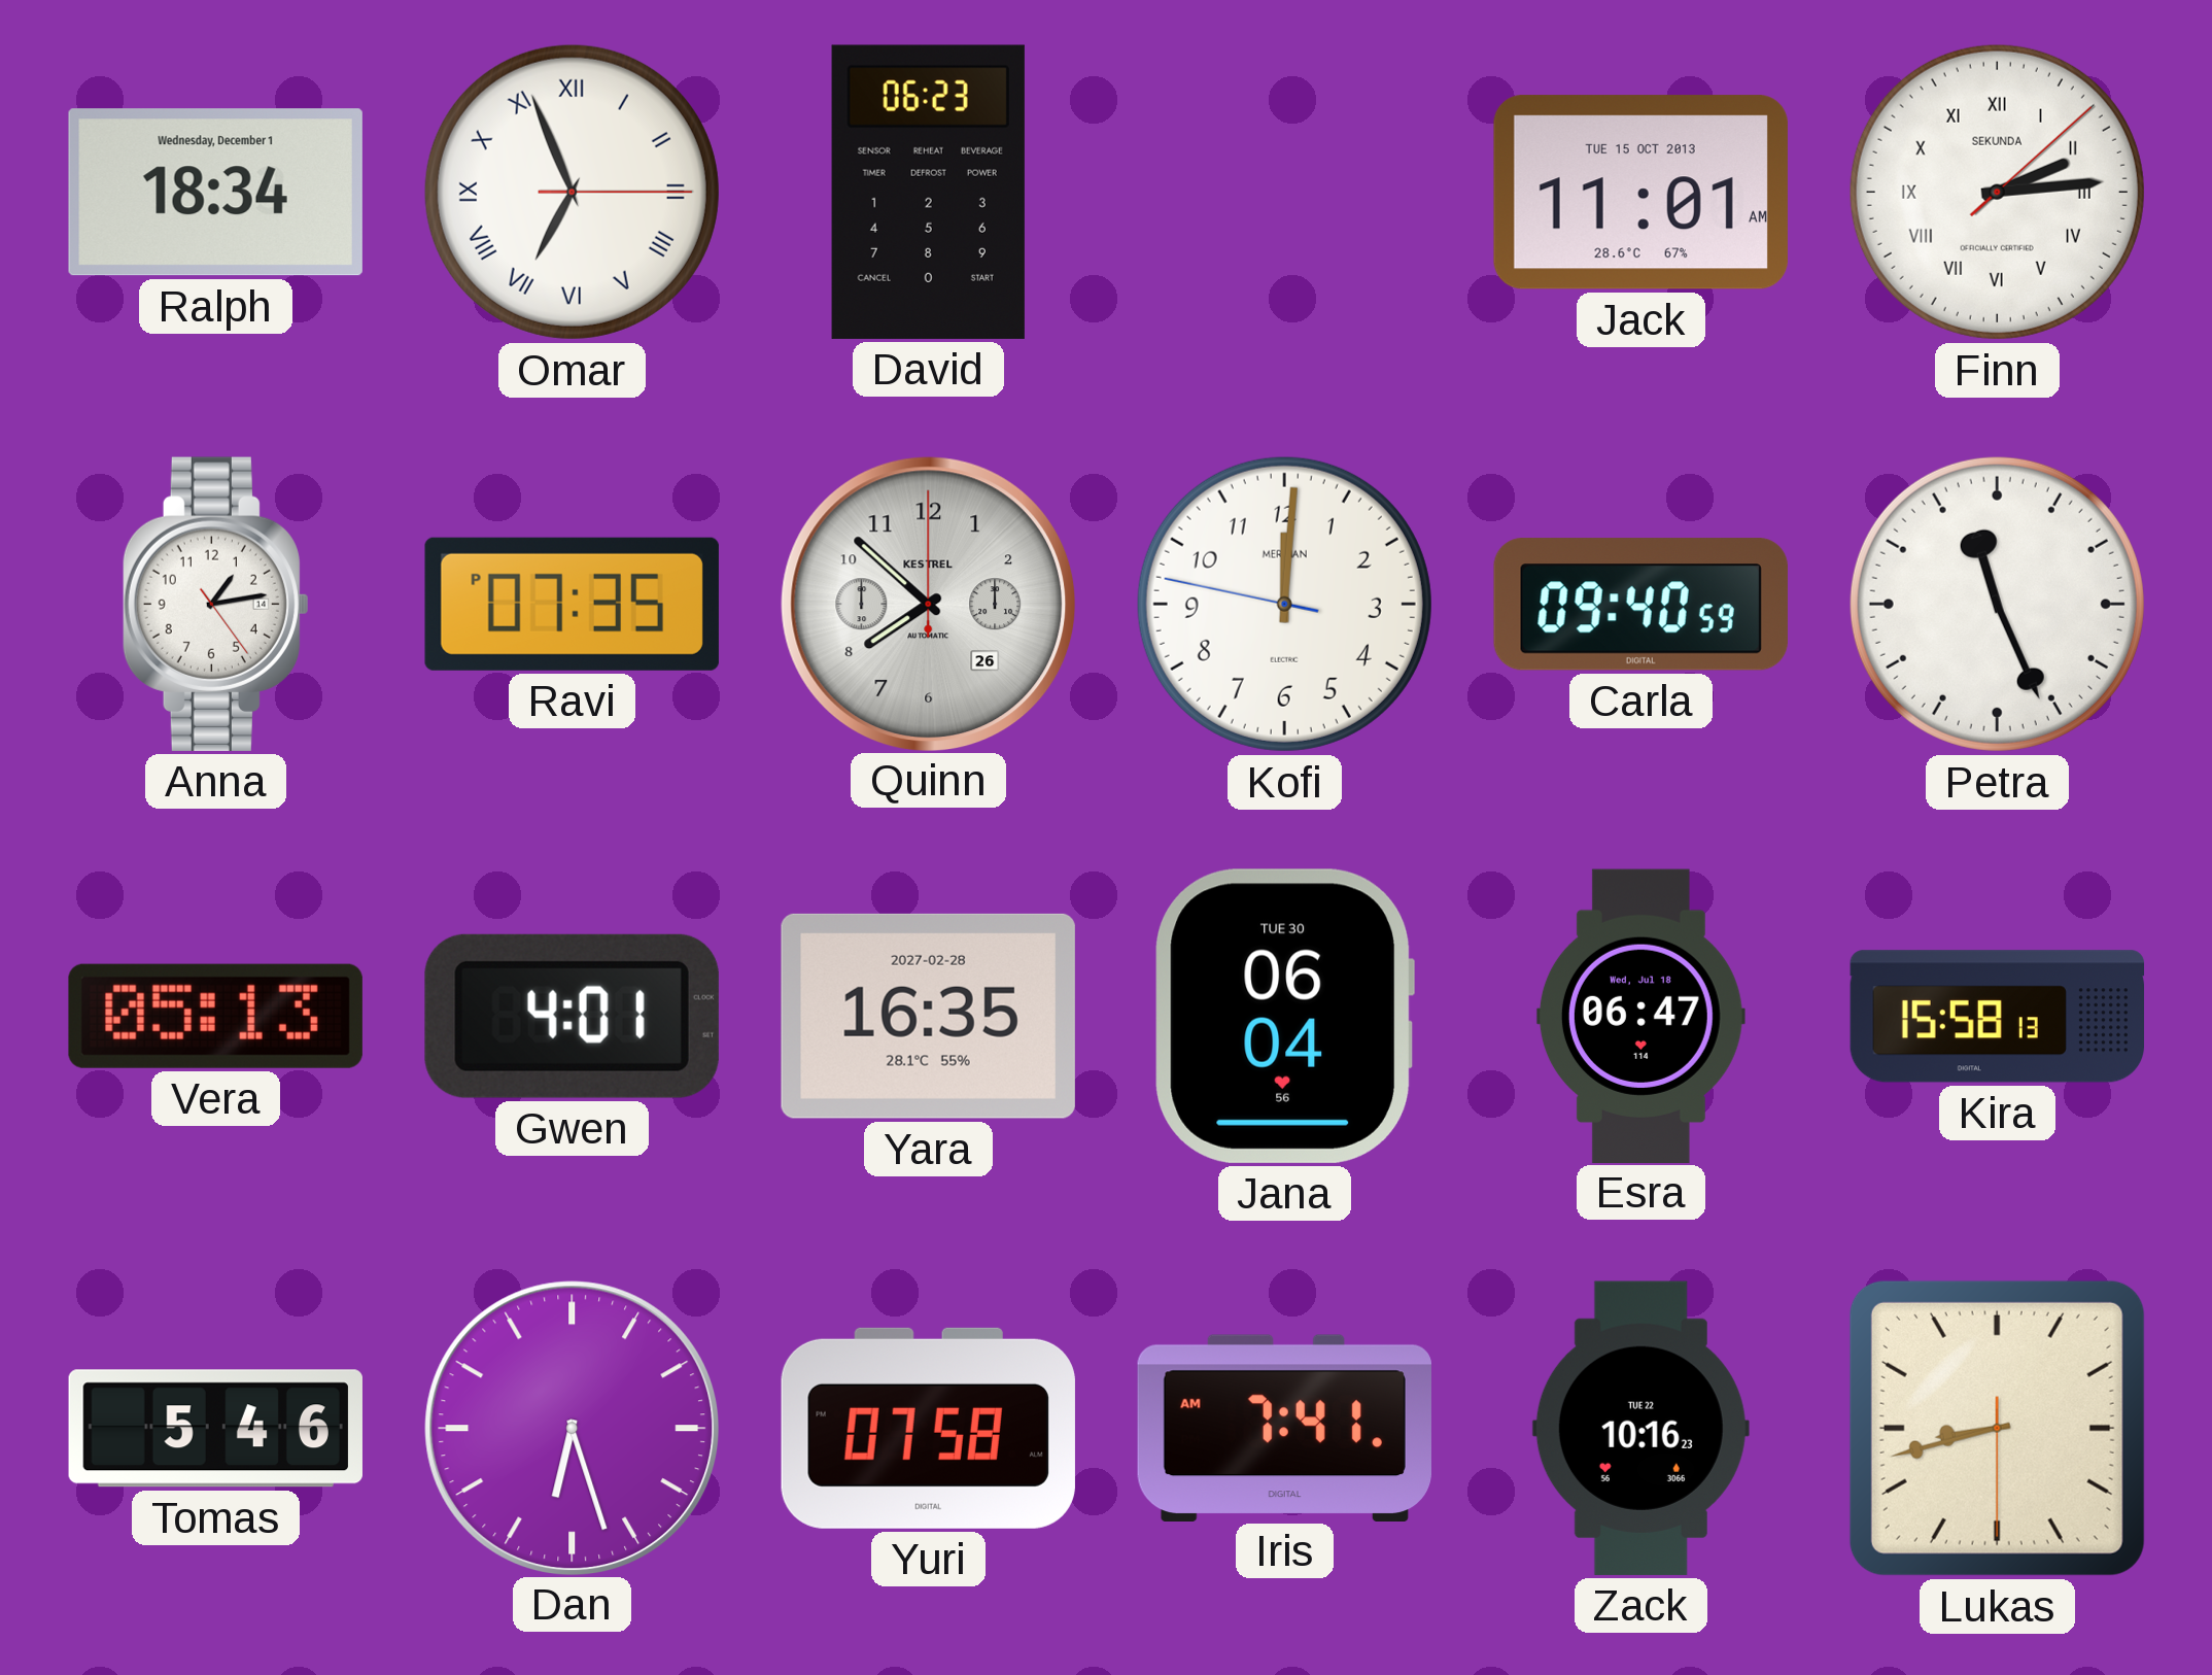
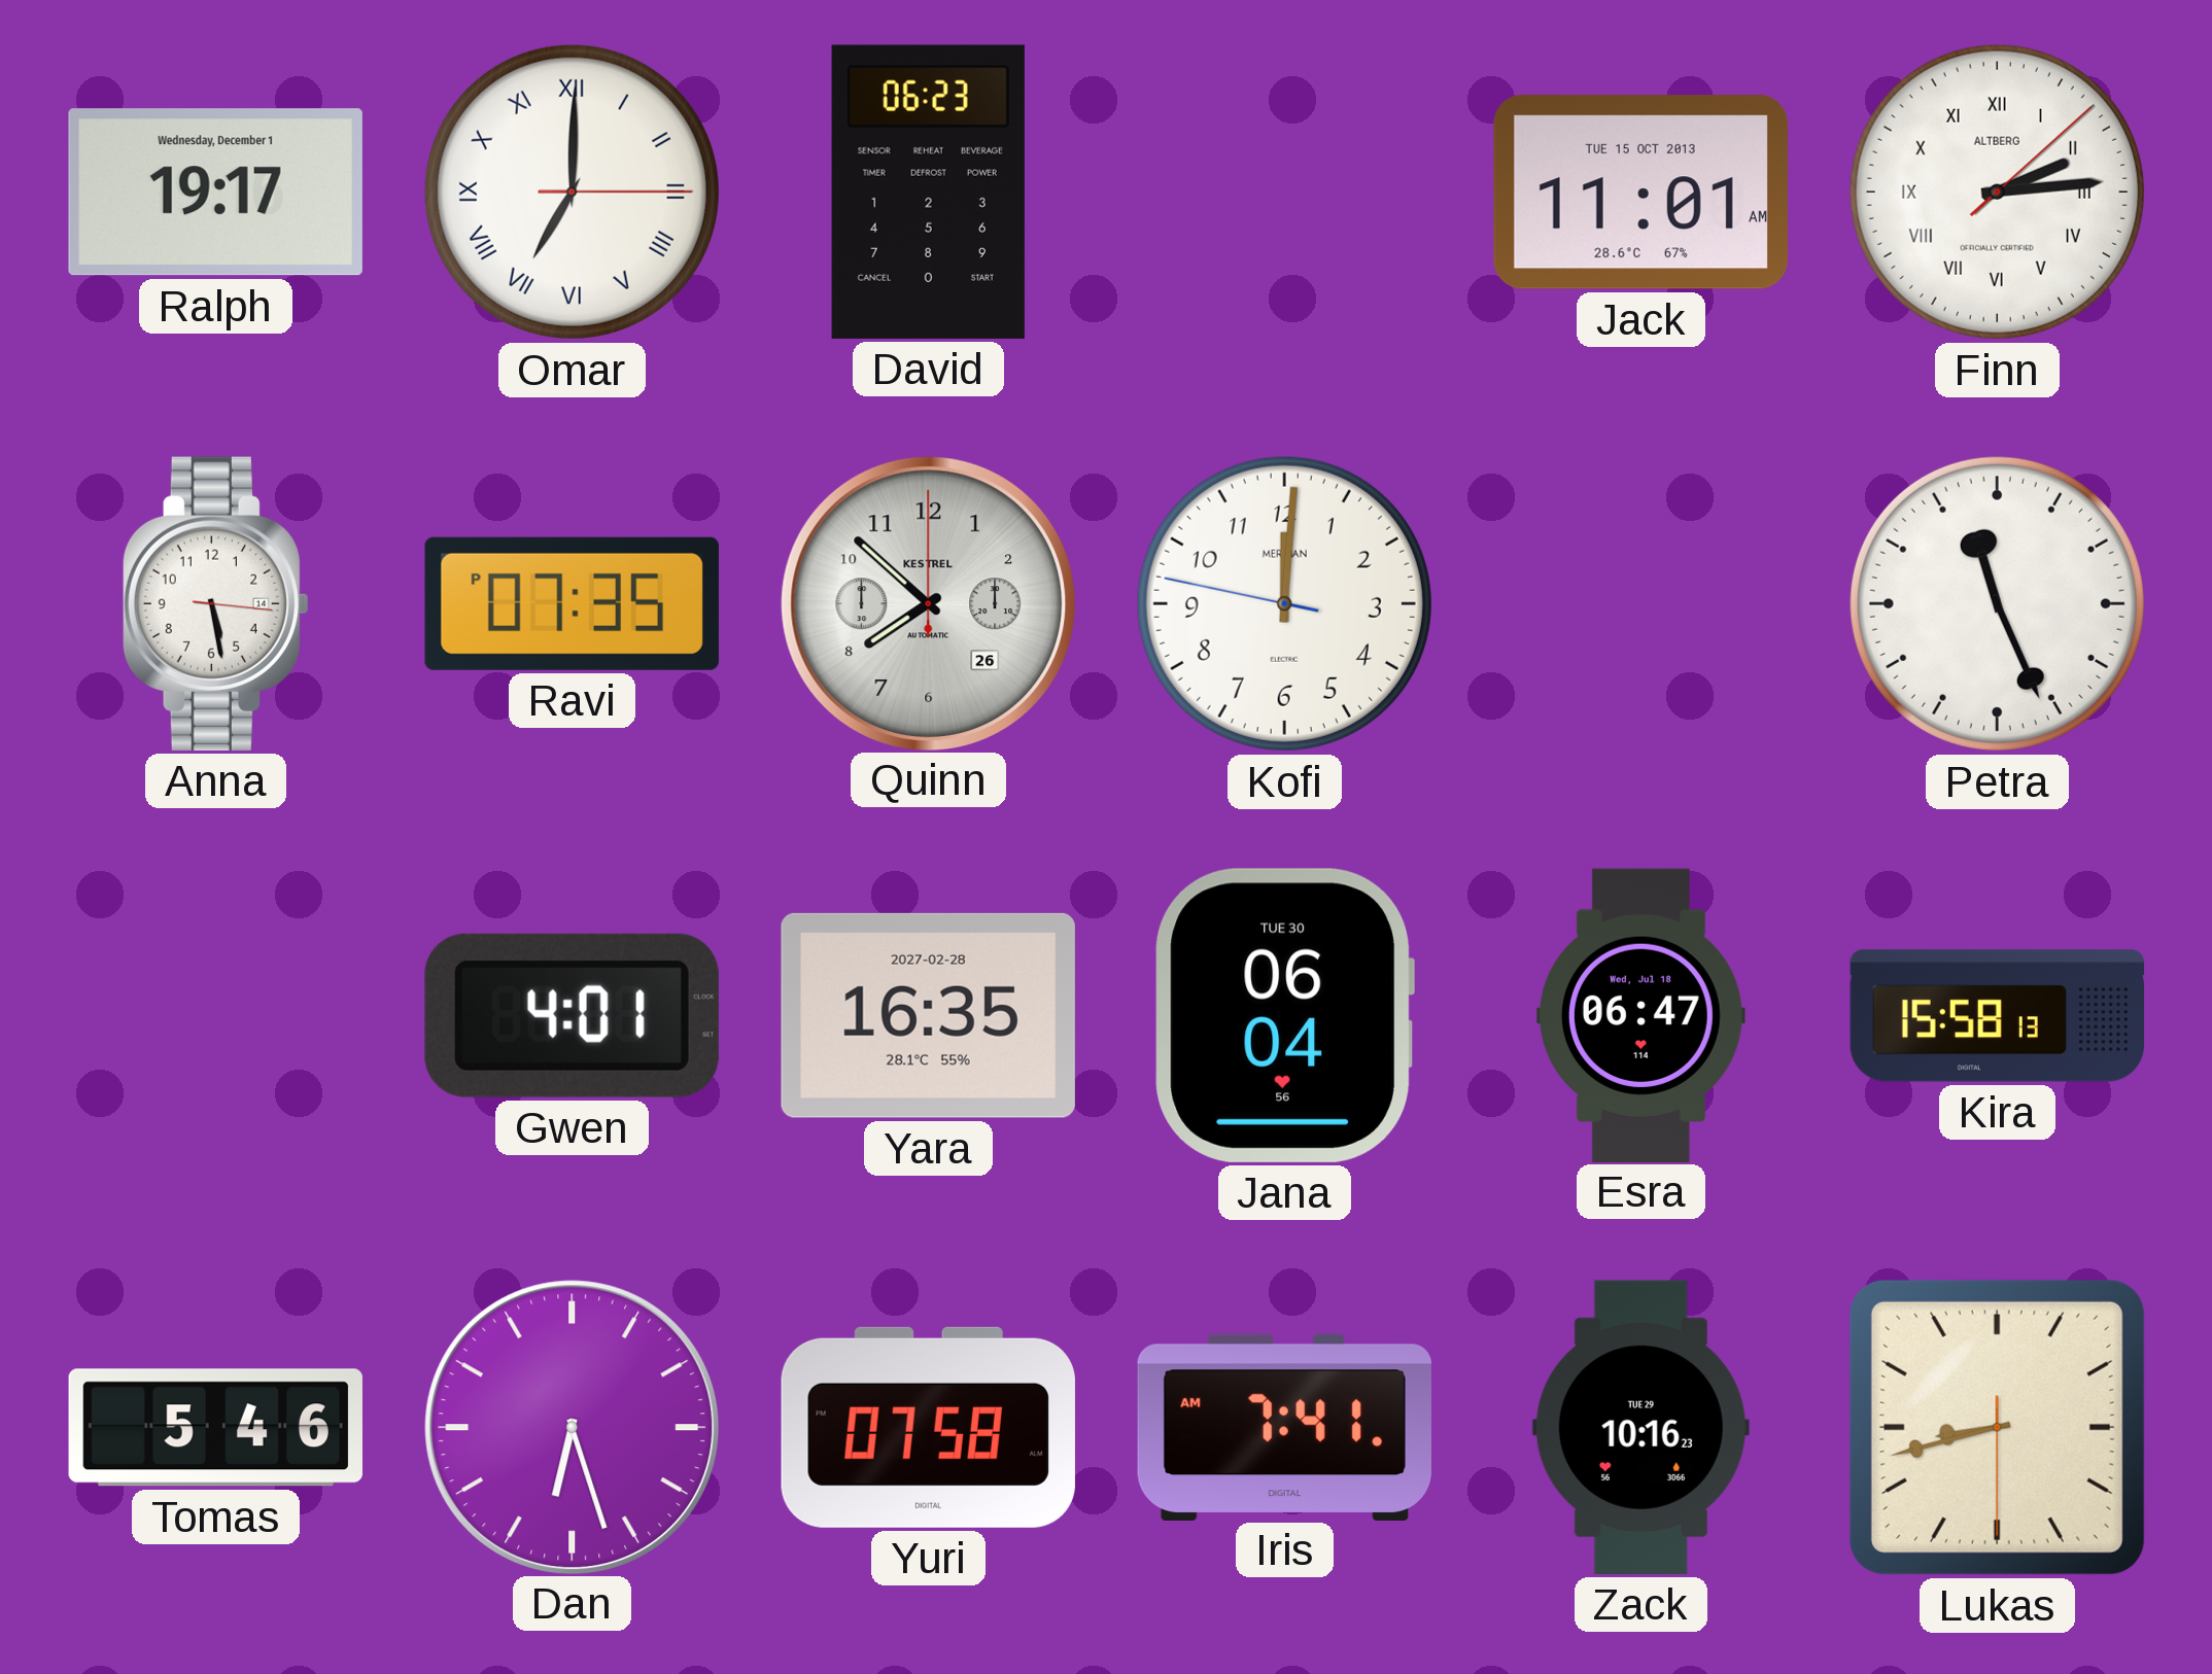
Ralph: 18:34 -> 19:17
Omar: 6:56 -> 7:00
Finn brand: SEKUNDA -> ALTBERG
Anna: 1:13 -> 5:28
Carla: 09:40 -> none
Vera: 05:13 -> none
Zack date: TUE 22 -> TUE 29
